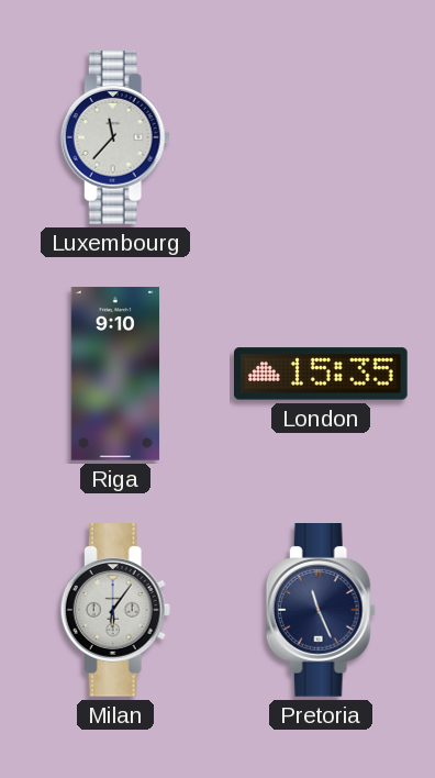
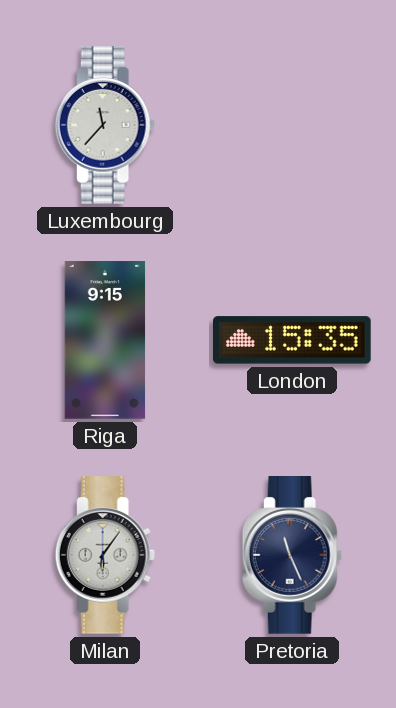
Riga: 9:10 -> 9:15
